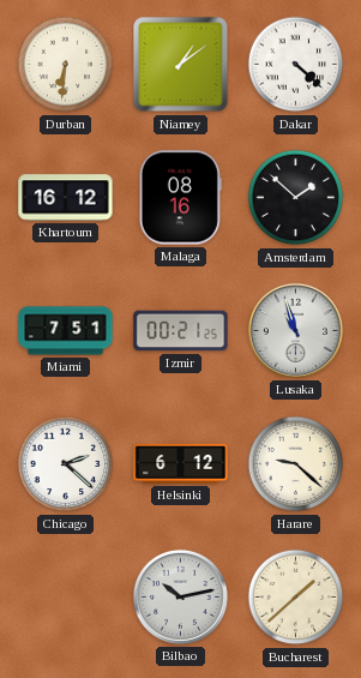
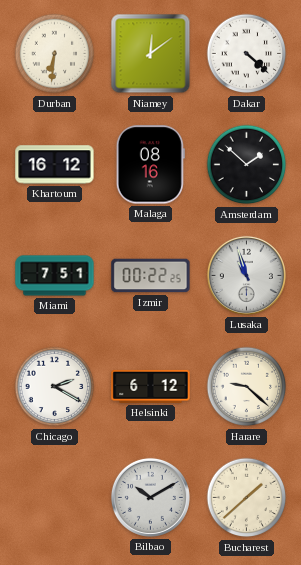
Niamey: 1:09 -> 12:09
Izmir: 00:21 -> 00:22
Chicago: 2:22 -> 2:20
Bilbao: 10:13 -> 10:10
